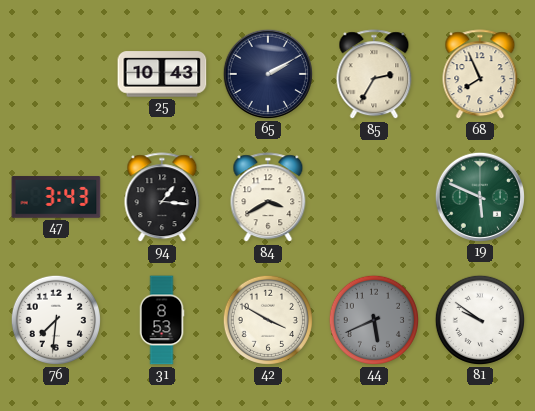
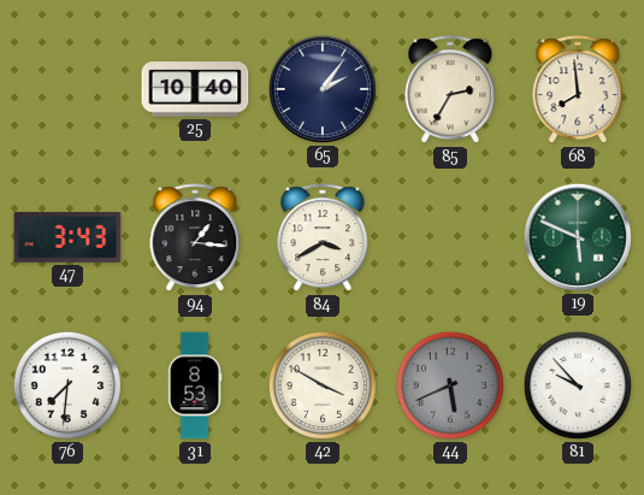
25: 10:43 -> 10:40
65: 2:10 -> 2:06
68: 7:56 -> 7:59
81: 9:51 -> 9:53
